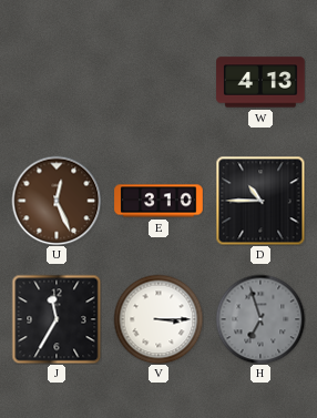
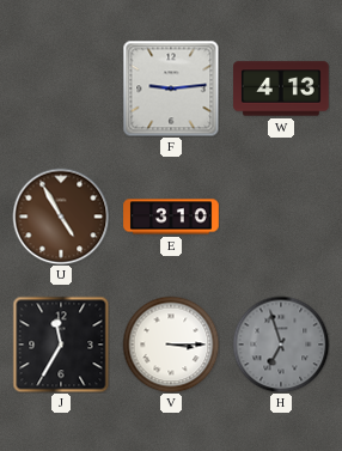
F: none -> 9:14
U: 12:26 -> 4:55
D: 10:45 -> none
